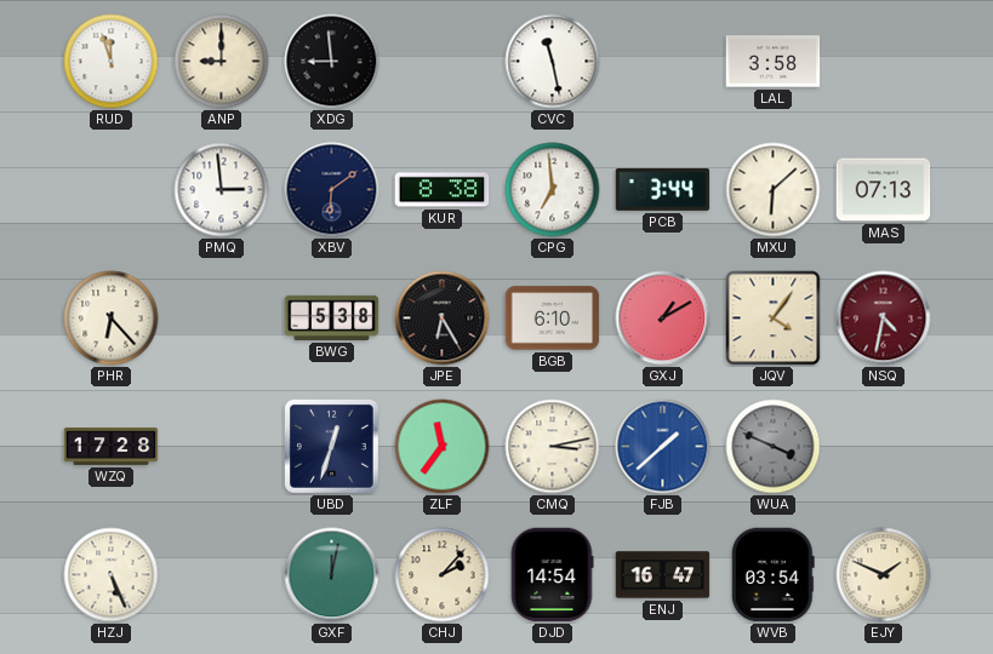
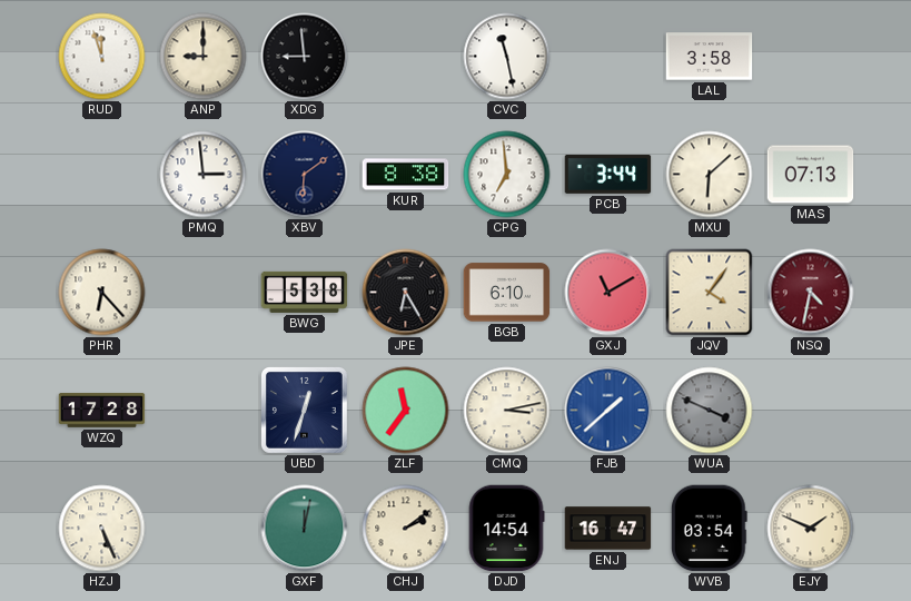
GXJ: 1:10 -> 11:10
CHJ: 2:07 -> 2:09
